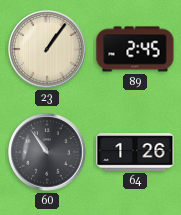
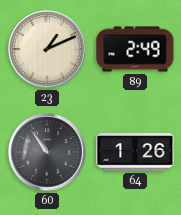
23: 1:06 -> 1:11
89: 2:45 -> 2:49
